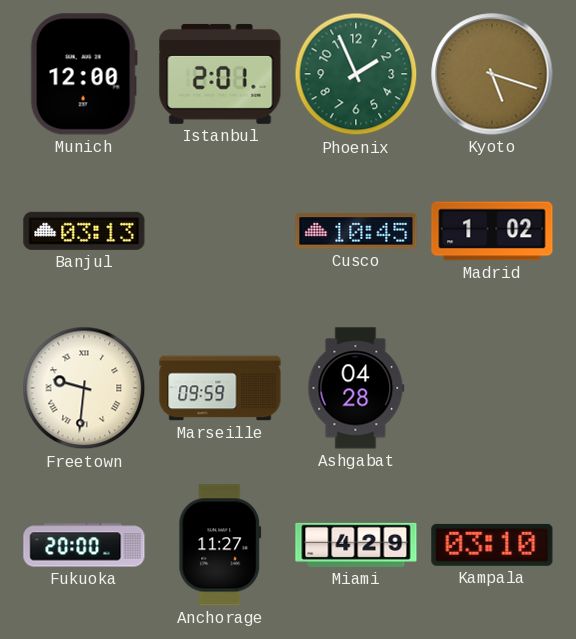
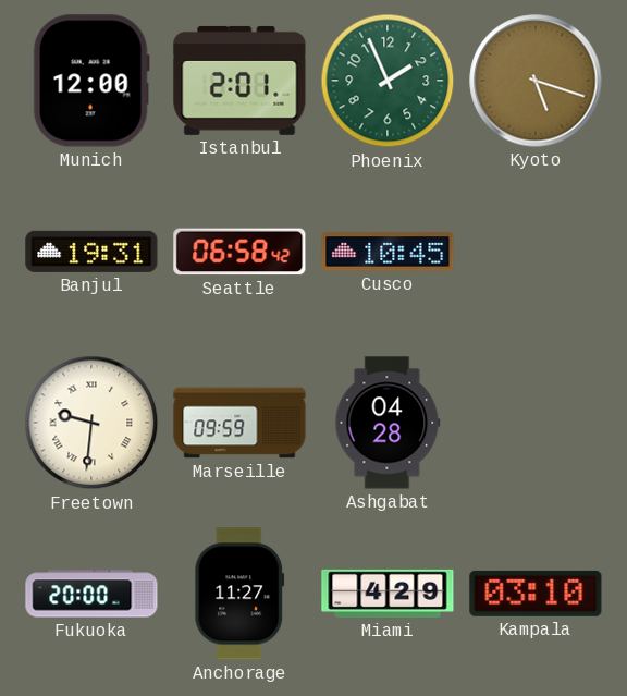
Banjul: 03:13 -> 19:31
Seattle: none -> 06:58
Madrid: 1:02 -> none
